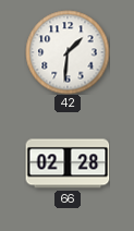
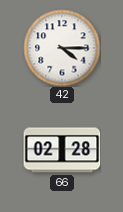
42: 1:31 -> 4:15
